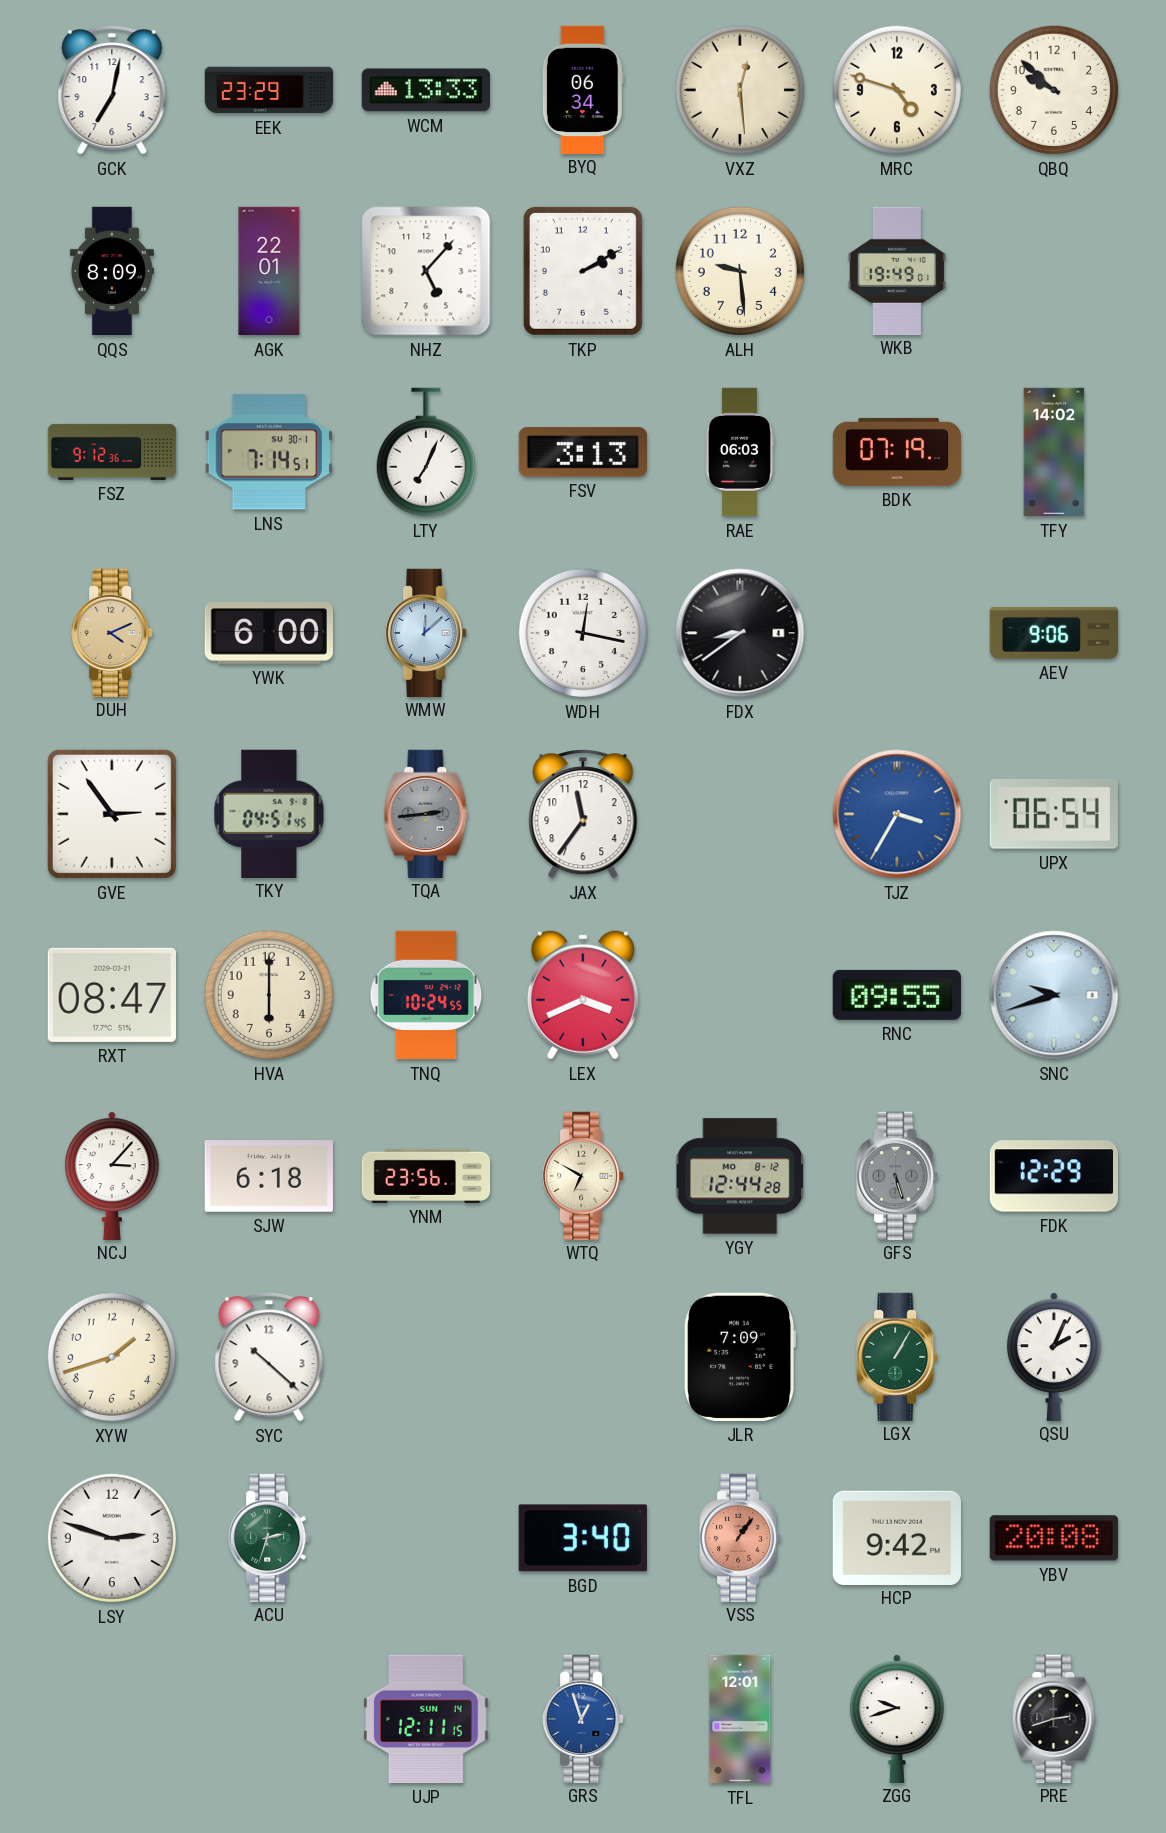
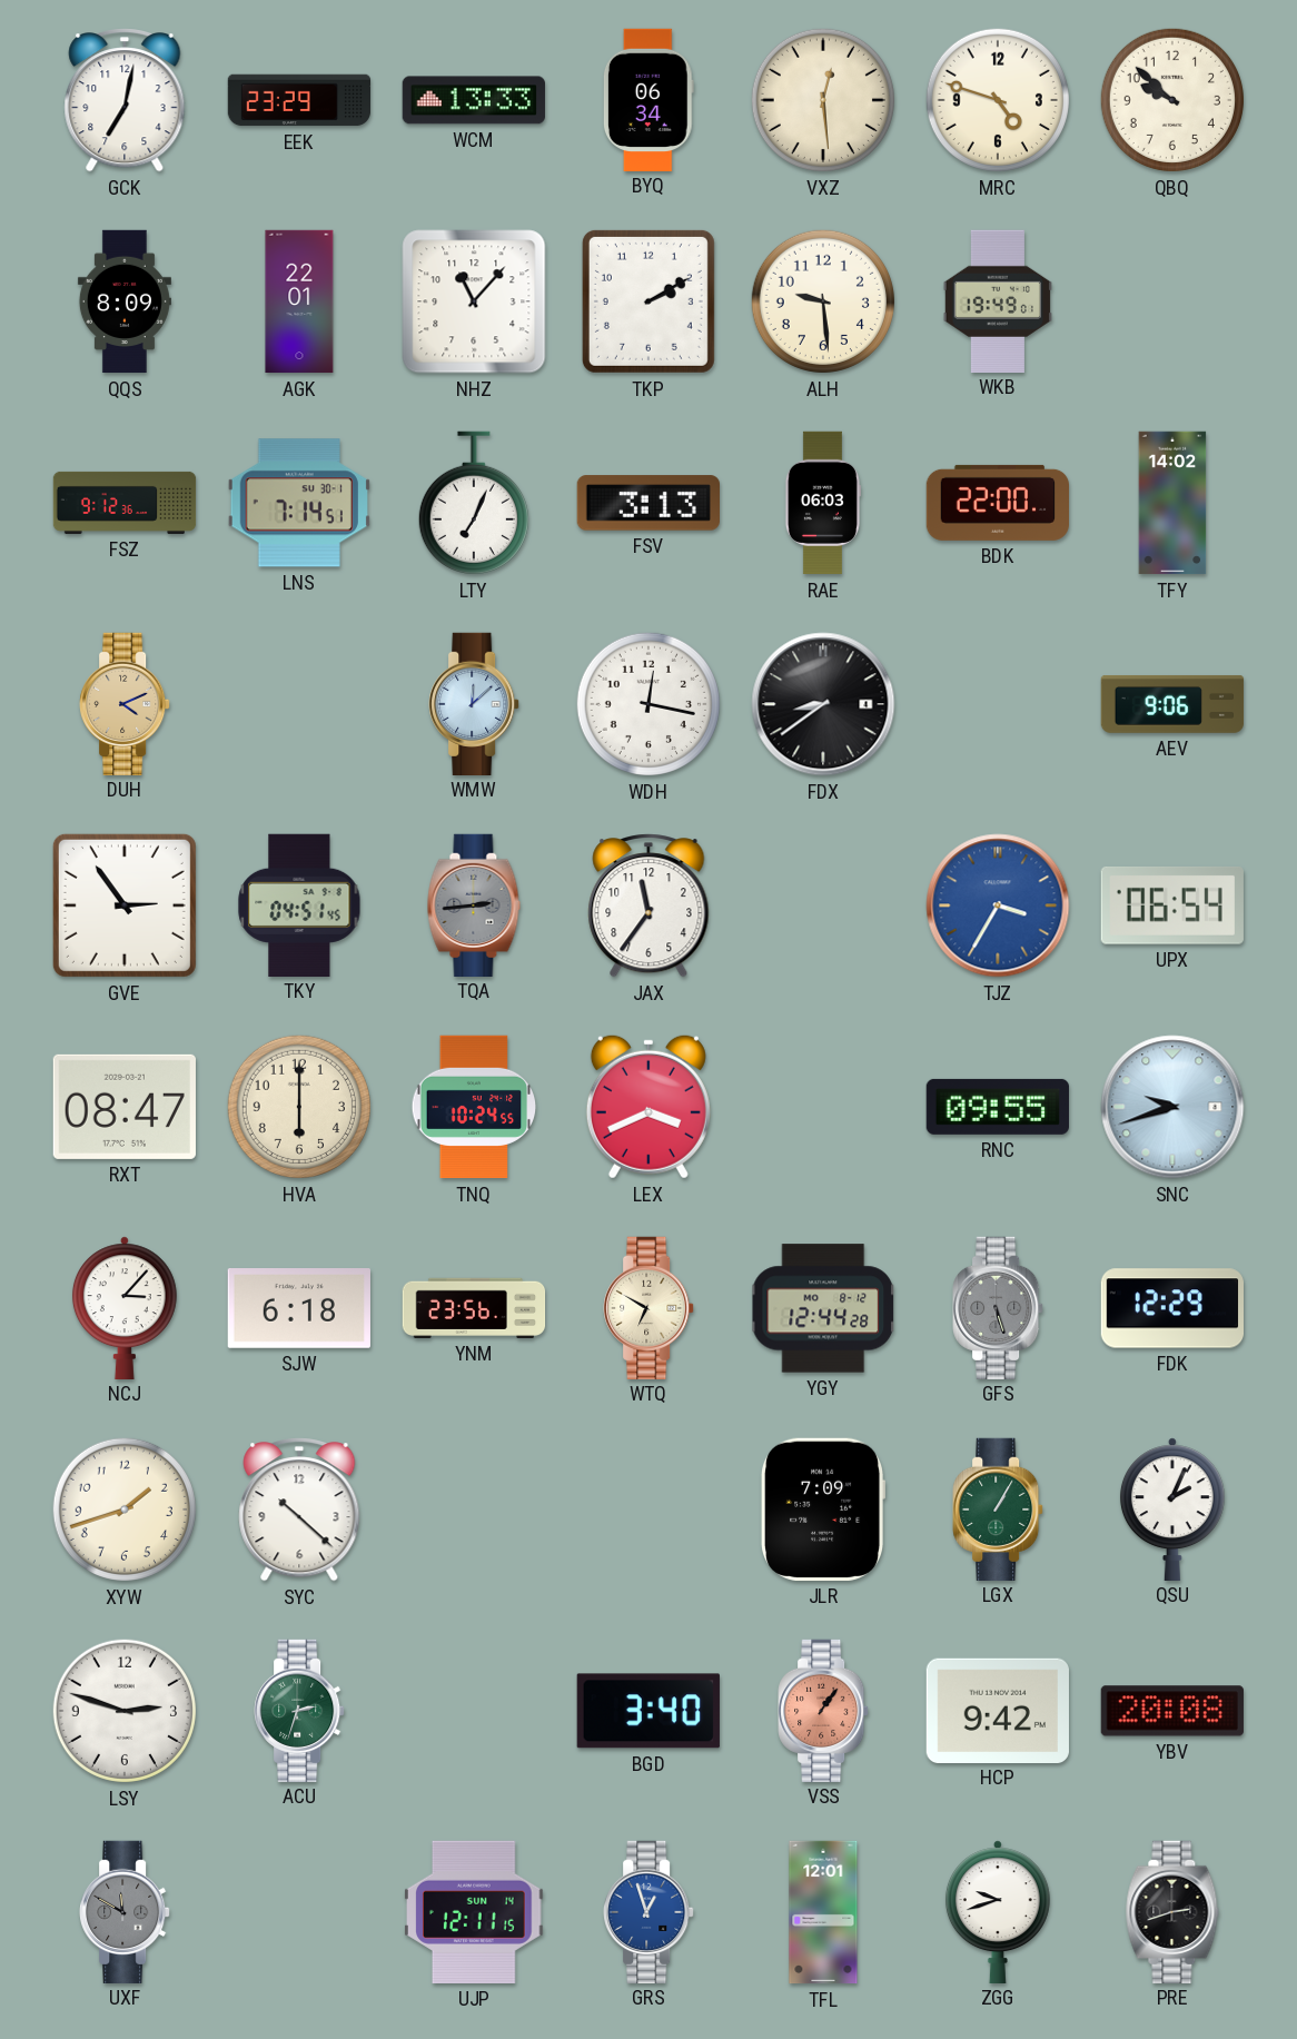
NHZ: 5:07 -> 11:07
BDK: 07:19 -> 22:00
YWK: 6:00 -> none
UXF: none -> 11:50
